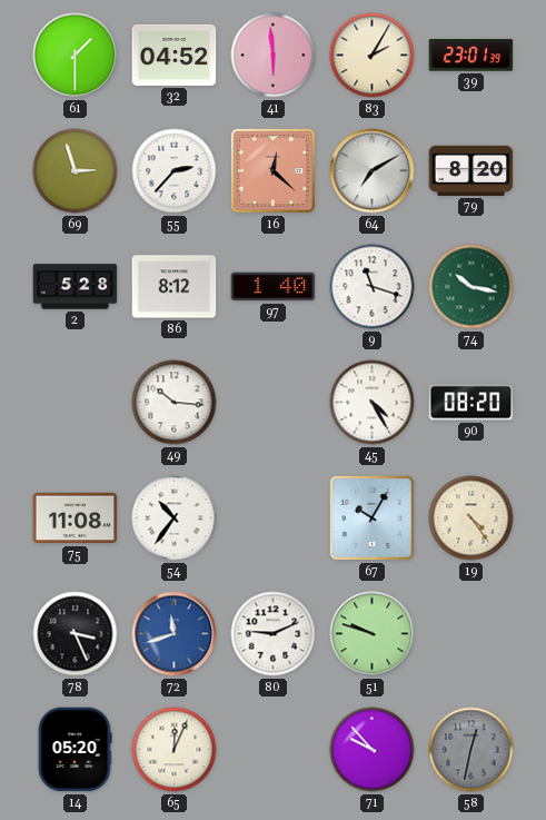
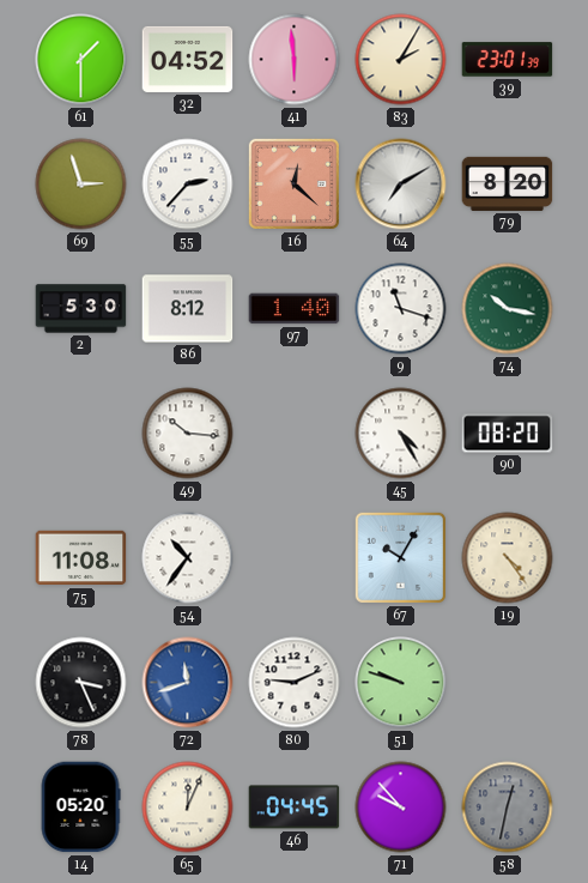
2: 5:28 -> 5:30
46: none -> 04:45
